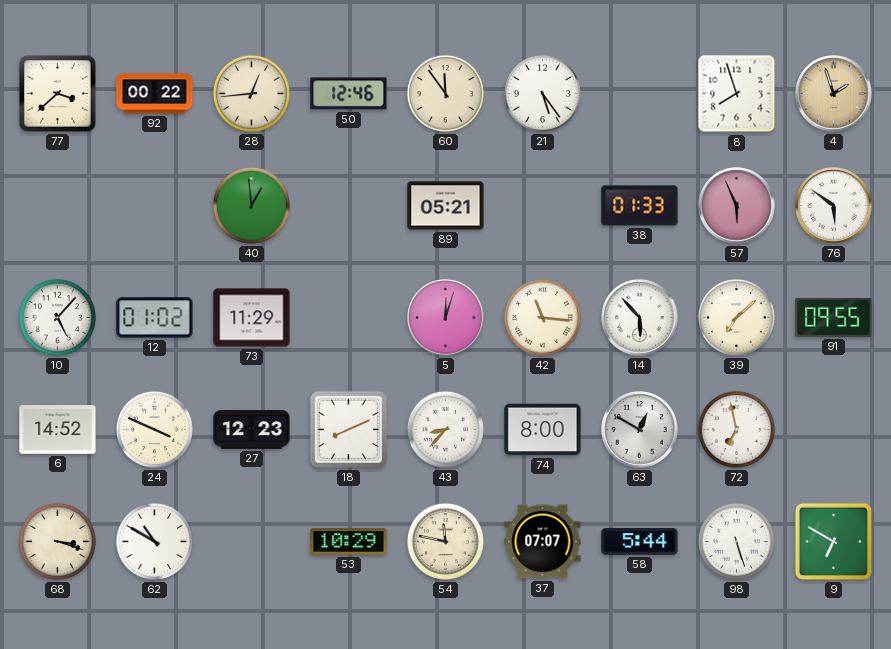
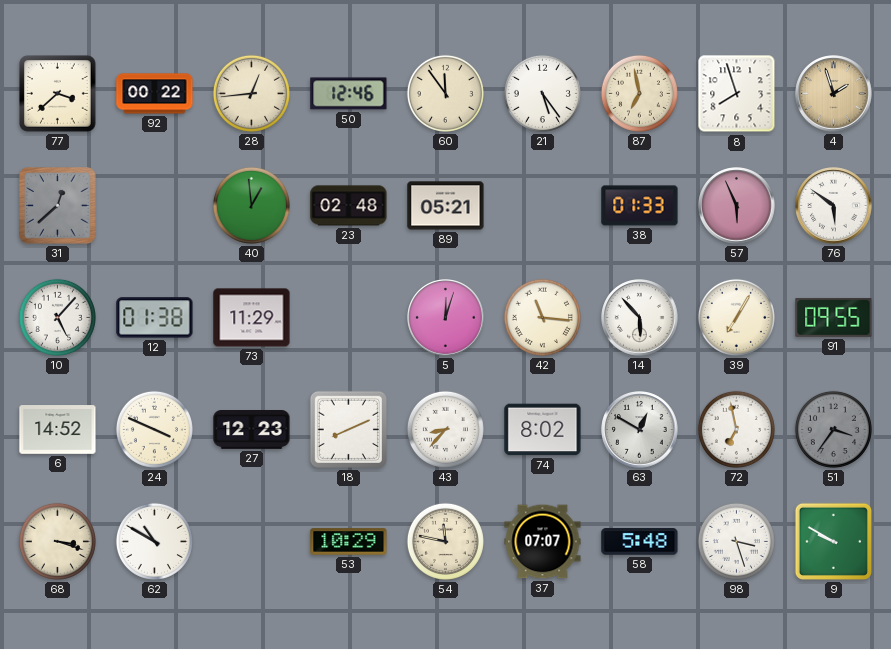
87: none -> 6:58
31: none -> 12:38
23: none -> 02:48
12: 01:02 -> 01:38
39: 7:08 -> 7:05
74: 8:00 -> 8:02
51: none -> 3:36
58: 5:44 -> 5:48
98: 5:27 -> 3:27
9: 6:50 -> 9:50
